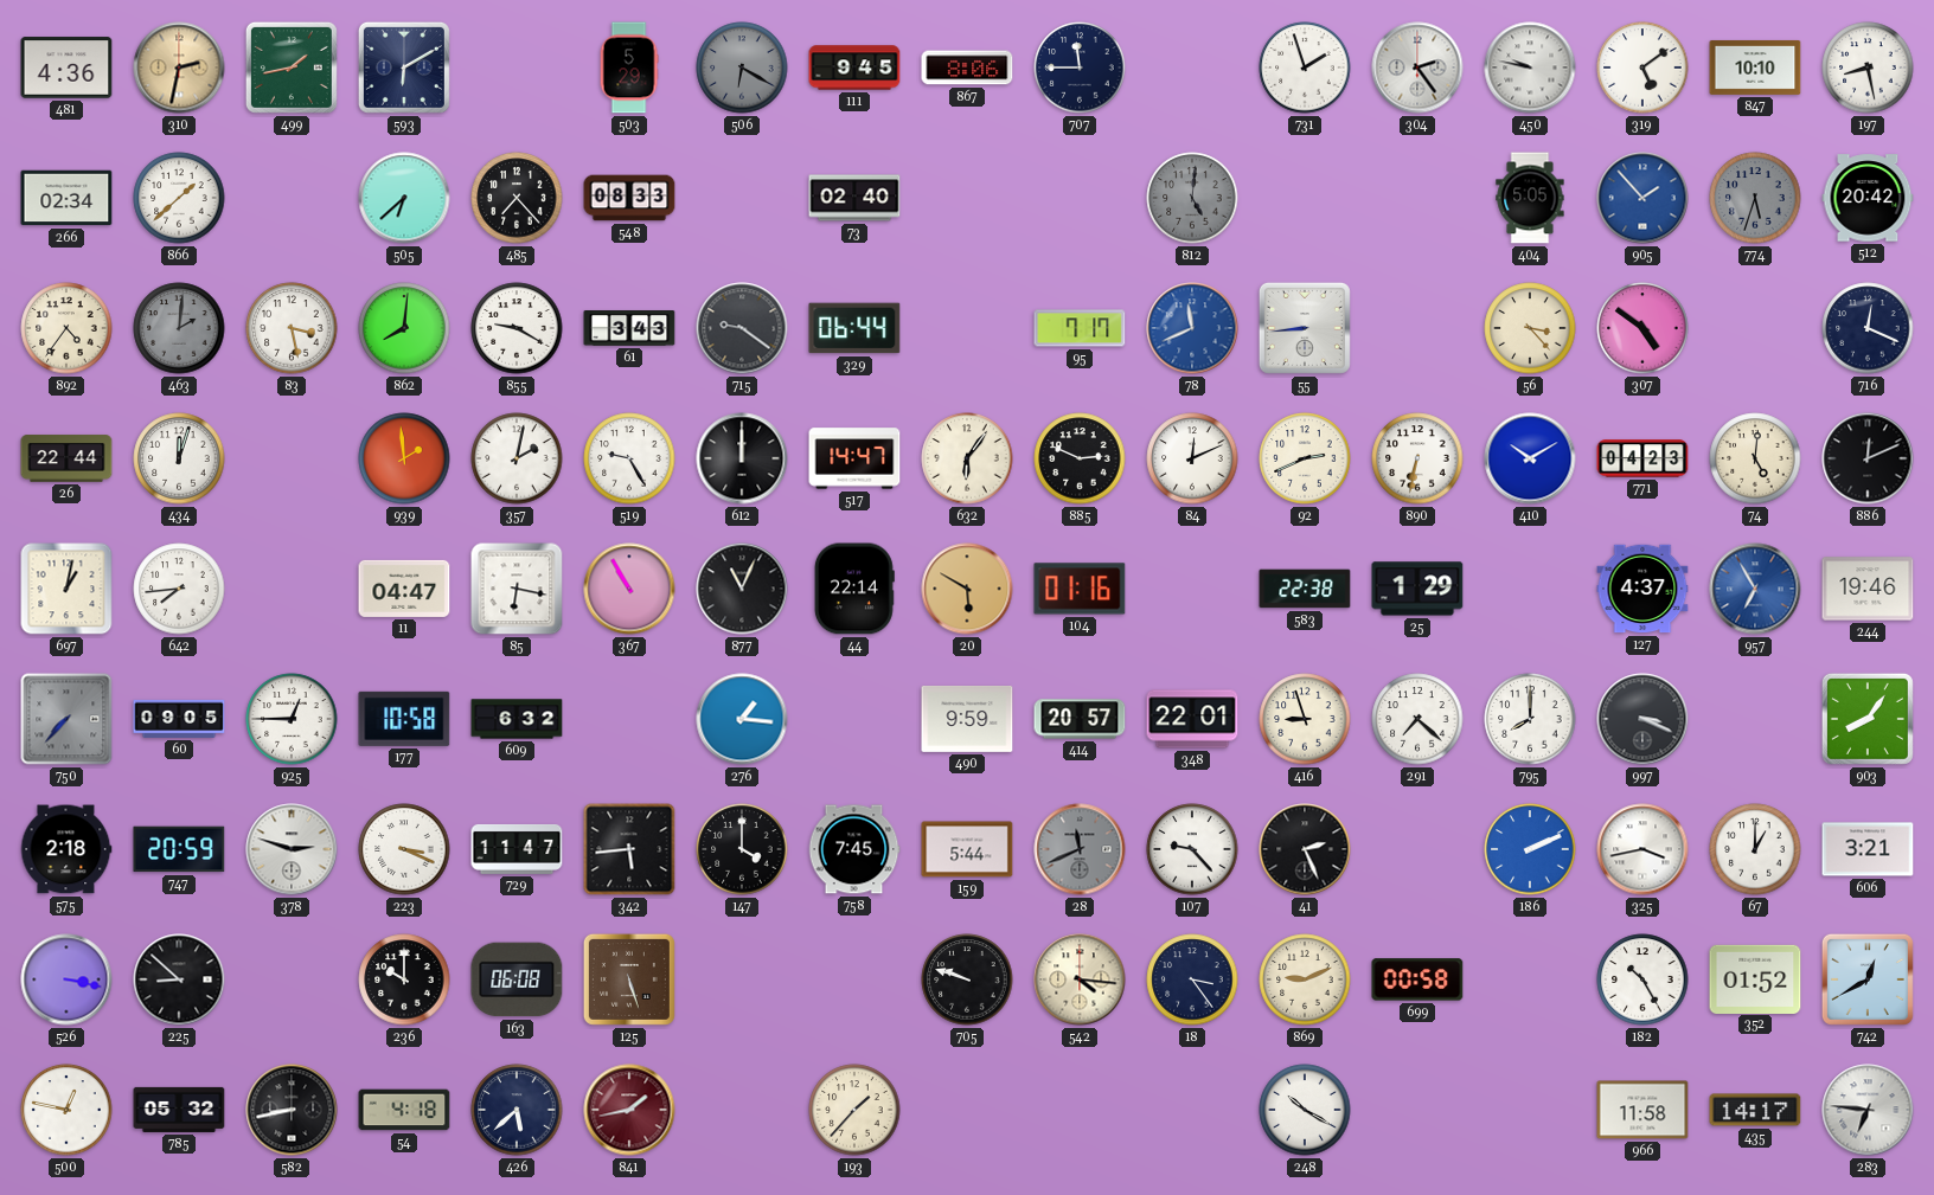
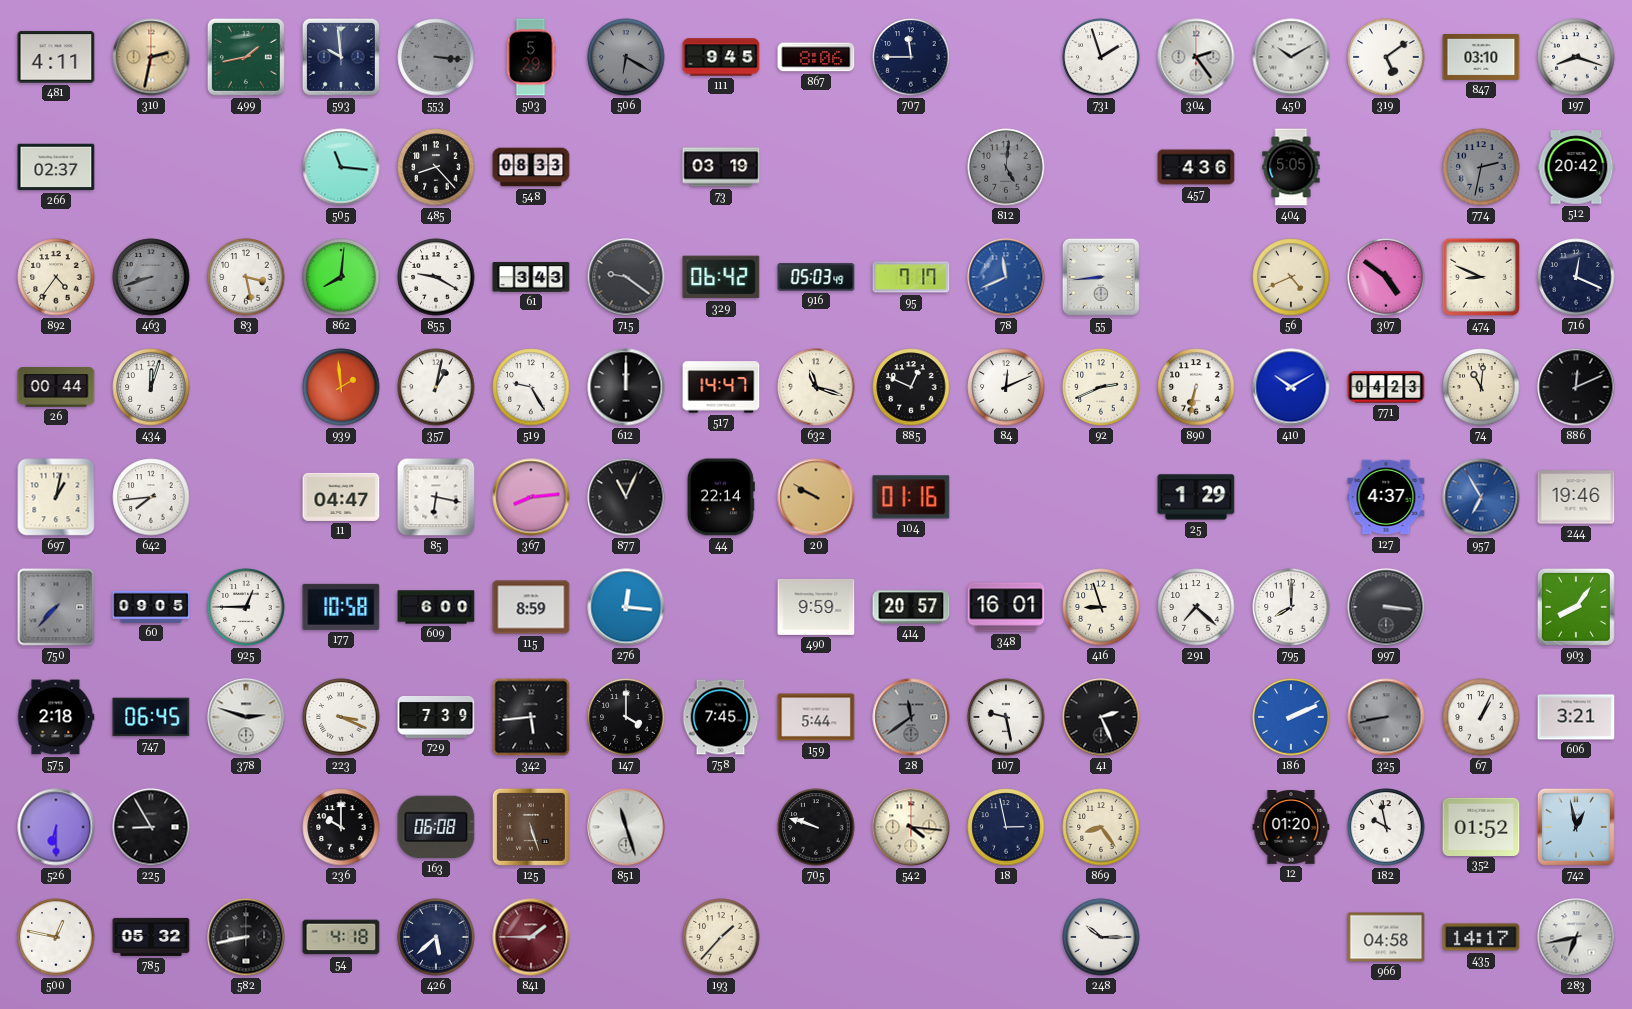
481: 4:36 -> 4:11
593: 6:10 -> 9:59
553: none -> 3:16
450: 9:47 -> 10:10
847: 10:10 -> 03:10
197: 8:28 -> 8:18
266: 02:34 -> 02:37
866: 1:38 -> none
505: 6:38 -> 11:16
485: 7:23 -> 8:23
73: 02:40 -> 03:19
457: none -> 4:36
905: 1:53 -> none
774: 5:33 -> 2:32
463: 2:01 -> 8:42
329: 06:44 -> 06:42
916: none -> 05:03
56: 3:23 -> 4:41
474: none -> 8:49
26: 22:44 -> 00:44
357: 2:02 -> 1:02
632: 6:06 -> 11:18
885: 2:49 -> 12:49
74: 5:01 -> 11:01
367: 10:55 -> 8:14
20: 5:50 -> 9:50
583: 22:38 -> none
609: 6:32 -> 6:00
115: none -> 8:59
276: 1:16 -> 12:16
348: 22:01 -> 16:01
997: 3:19 -> 3:16
747: 20:59 -> 06:45
729: 11:47 -> 7:39
28: 11:41 -> 11:39
107: 9:23 -> 9:28
325: 3:43 -> 8:43
325 dial: white -> grey
67: 1:00 -> 1:04
526: 3:17 -> 6:30
225: 8:52 -> 8:55
851: none -> 11:27
18: 3:24 -> 2:58
869: 9:11 -> 8:24
699: 00:58 -> none
12: none -> 01:20
182: 10:25 -> 9:58
742: 12:40 -> 12:58
841: 1:43 -> 1:45
248: 10:20 -> 10:15
966: 11:58 -> 04:58
283: 6:46 -> 6:43
